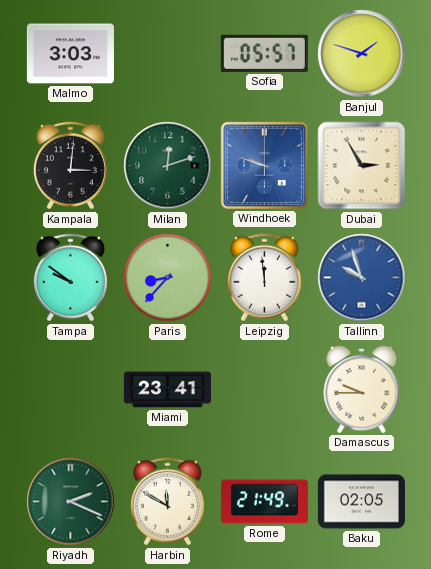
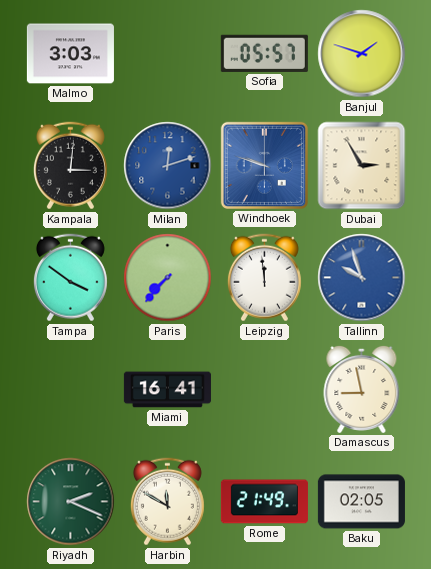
Milan dial: green -> blue
Tampa: 9:51 -> 3:51
Paris: 8:37 -> 7:37
Miami: 23:41 -> 16:41
Damascus: 9:45 -> 8:58
